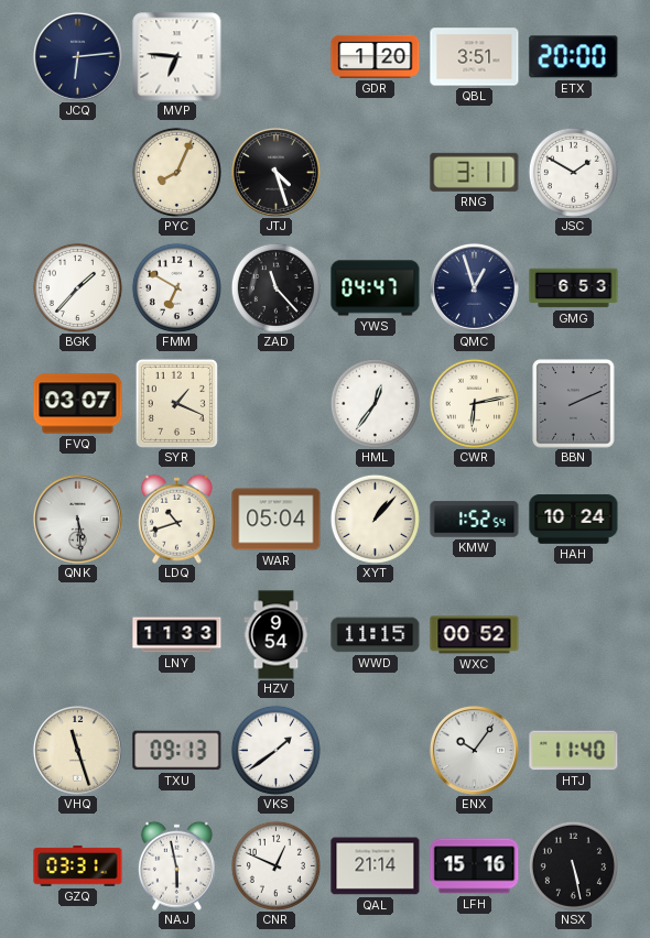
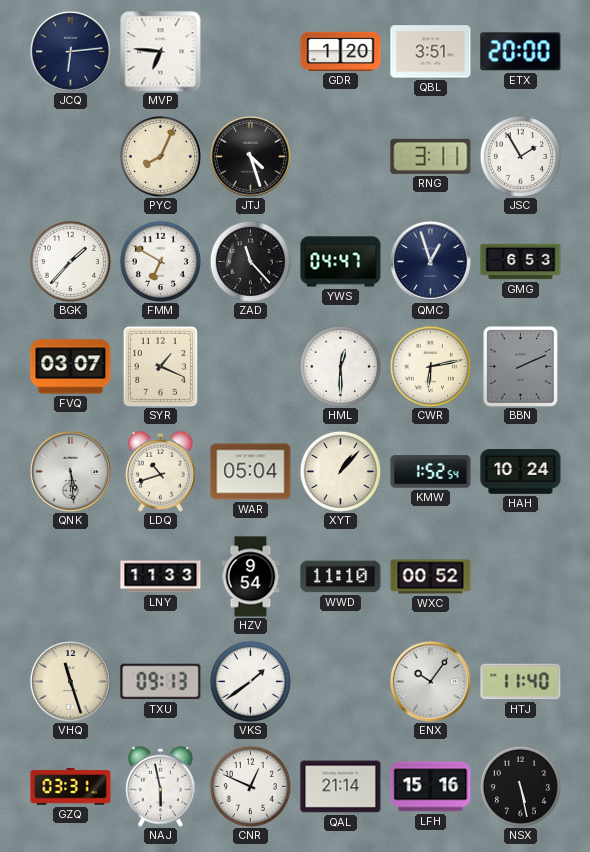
JSC: 1:50 -> 1:55
HML: 12:36 -> 12:30
WWD: 11:15 -> 11:10
